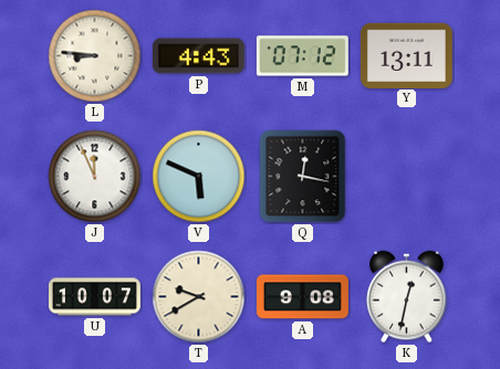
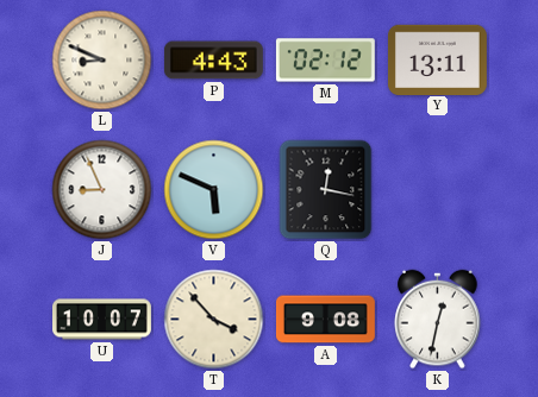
L: 8:46 -> 8:49
M: 07:12 -> 02:12
J: 11:56 -> 8:56
T: 9:40 -> 3:53
